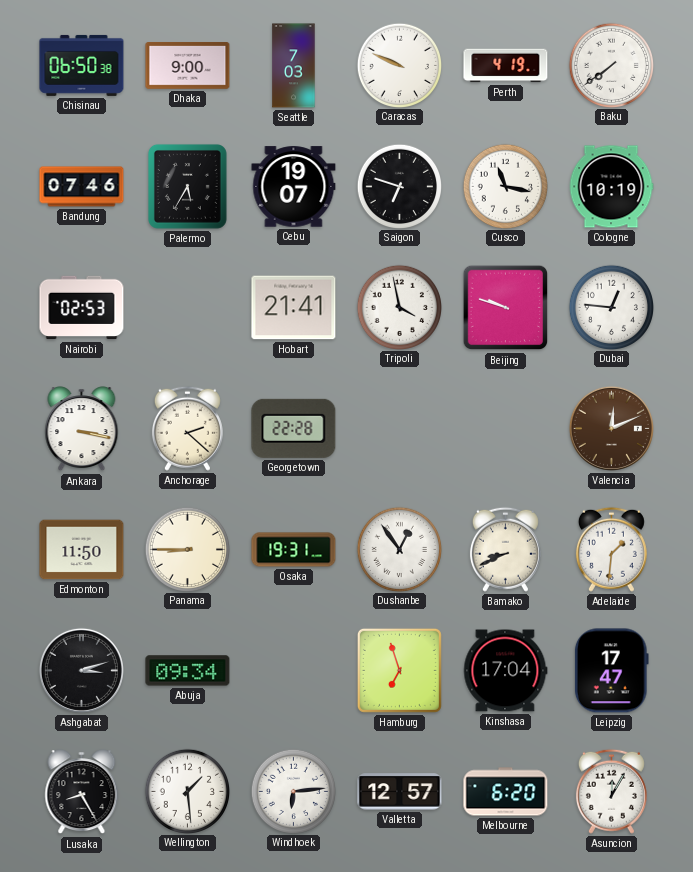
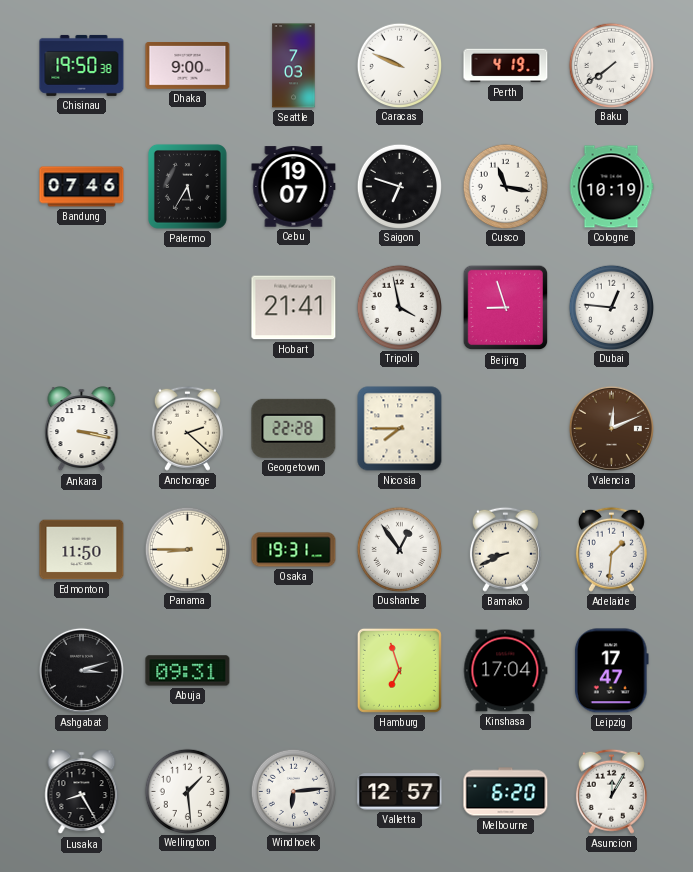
Chisinau: 06:50 -> 19:50
Nairobi: 02:53 -> none
Beijing: 9:48 -> 8:57
Nicosia: none -> 7:45
Abuja: 09:34 -> 09:31
